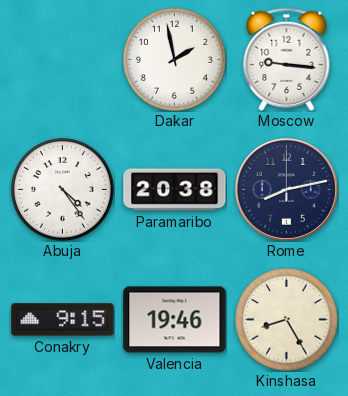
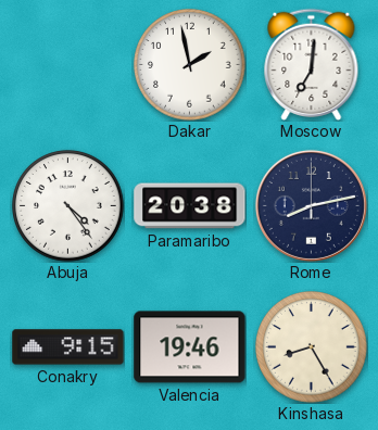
Moscow: 9:16 -> 7:01
